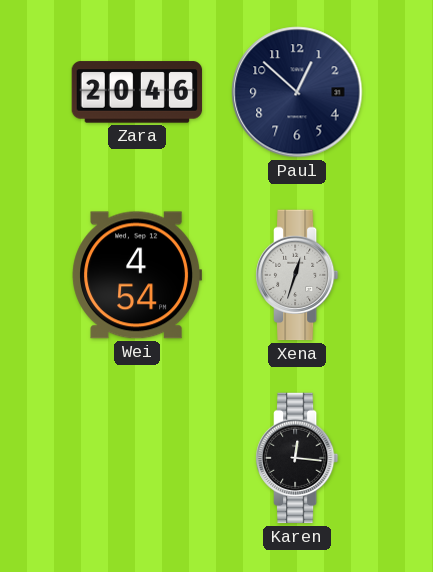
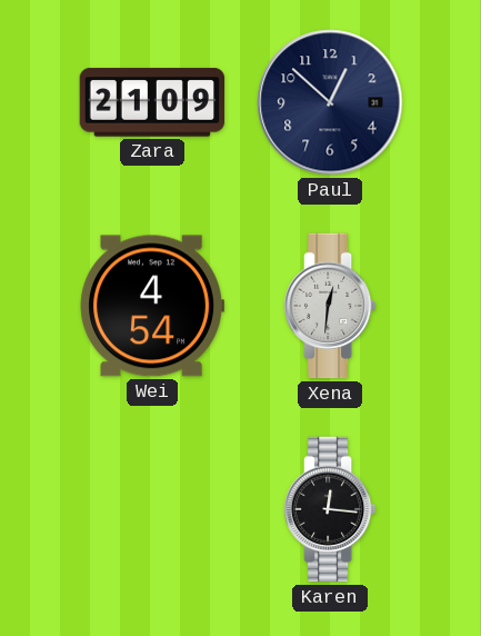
Zara: 20:46 -> 21:09
Xena: 12:33 -> 12:31
